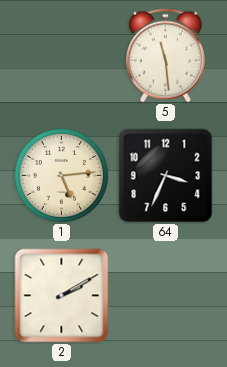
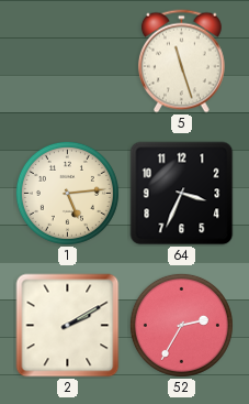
5: 11:29 -> 11:27
52: none -> 2:35
